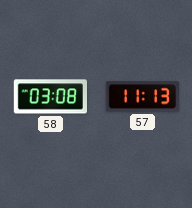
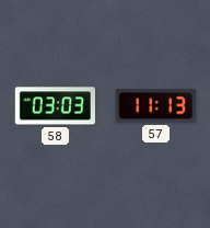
58: 03:08 -> 03:03
